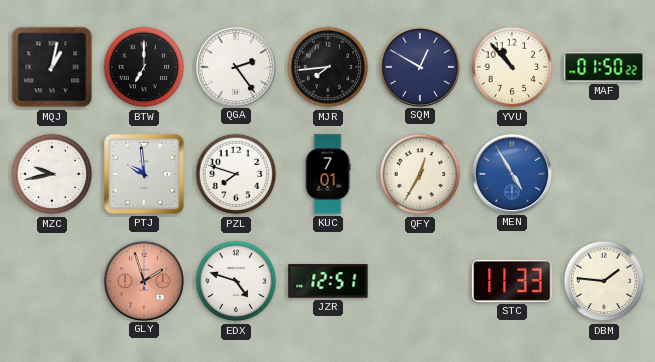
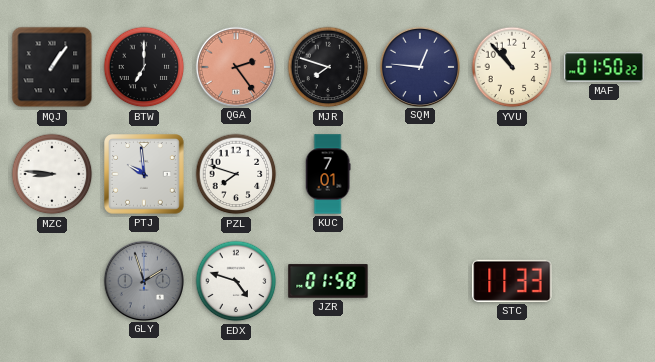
MQJ: 1:02 -> 1:06
QGA dial: white -> salmon
MJR: 7:44 -> 7:48
SQM: 12:50 -> 12:46
MZC: 9:43 -> 8:46
QFY: 12:35 -> none
MEN: 4:55 -> none
GLY dial: salmon -> grey
JZR: 12:51 -> 01:58
DBM: 1:46 -> none
